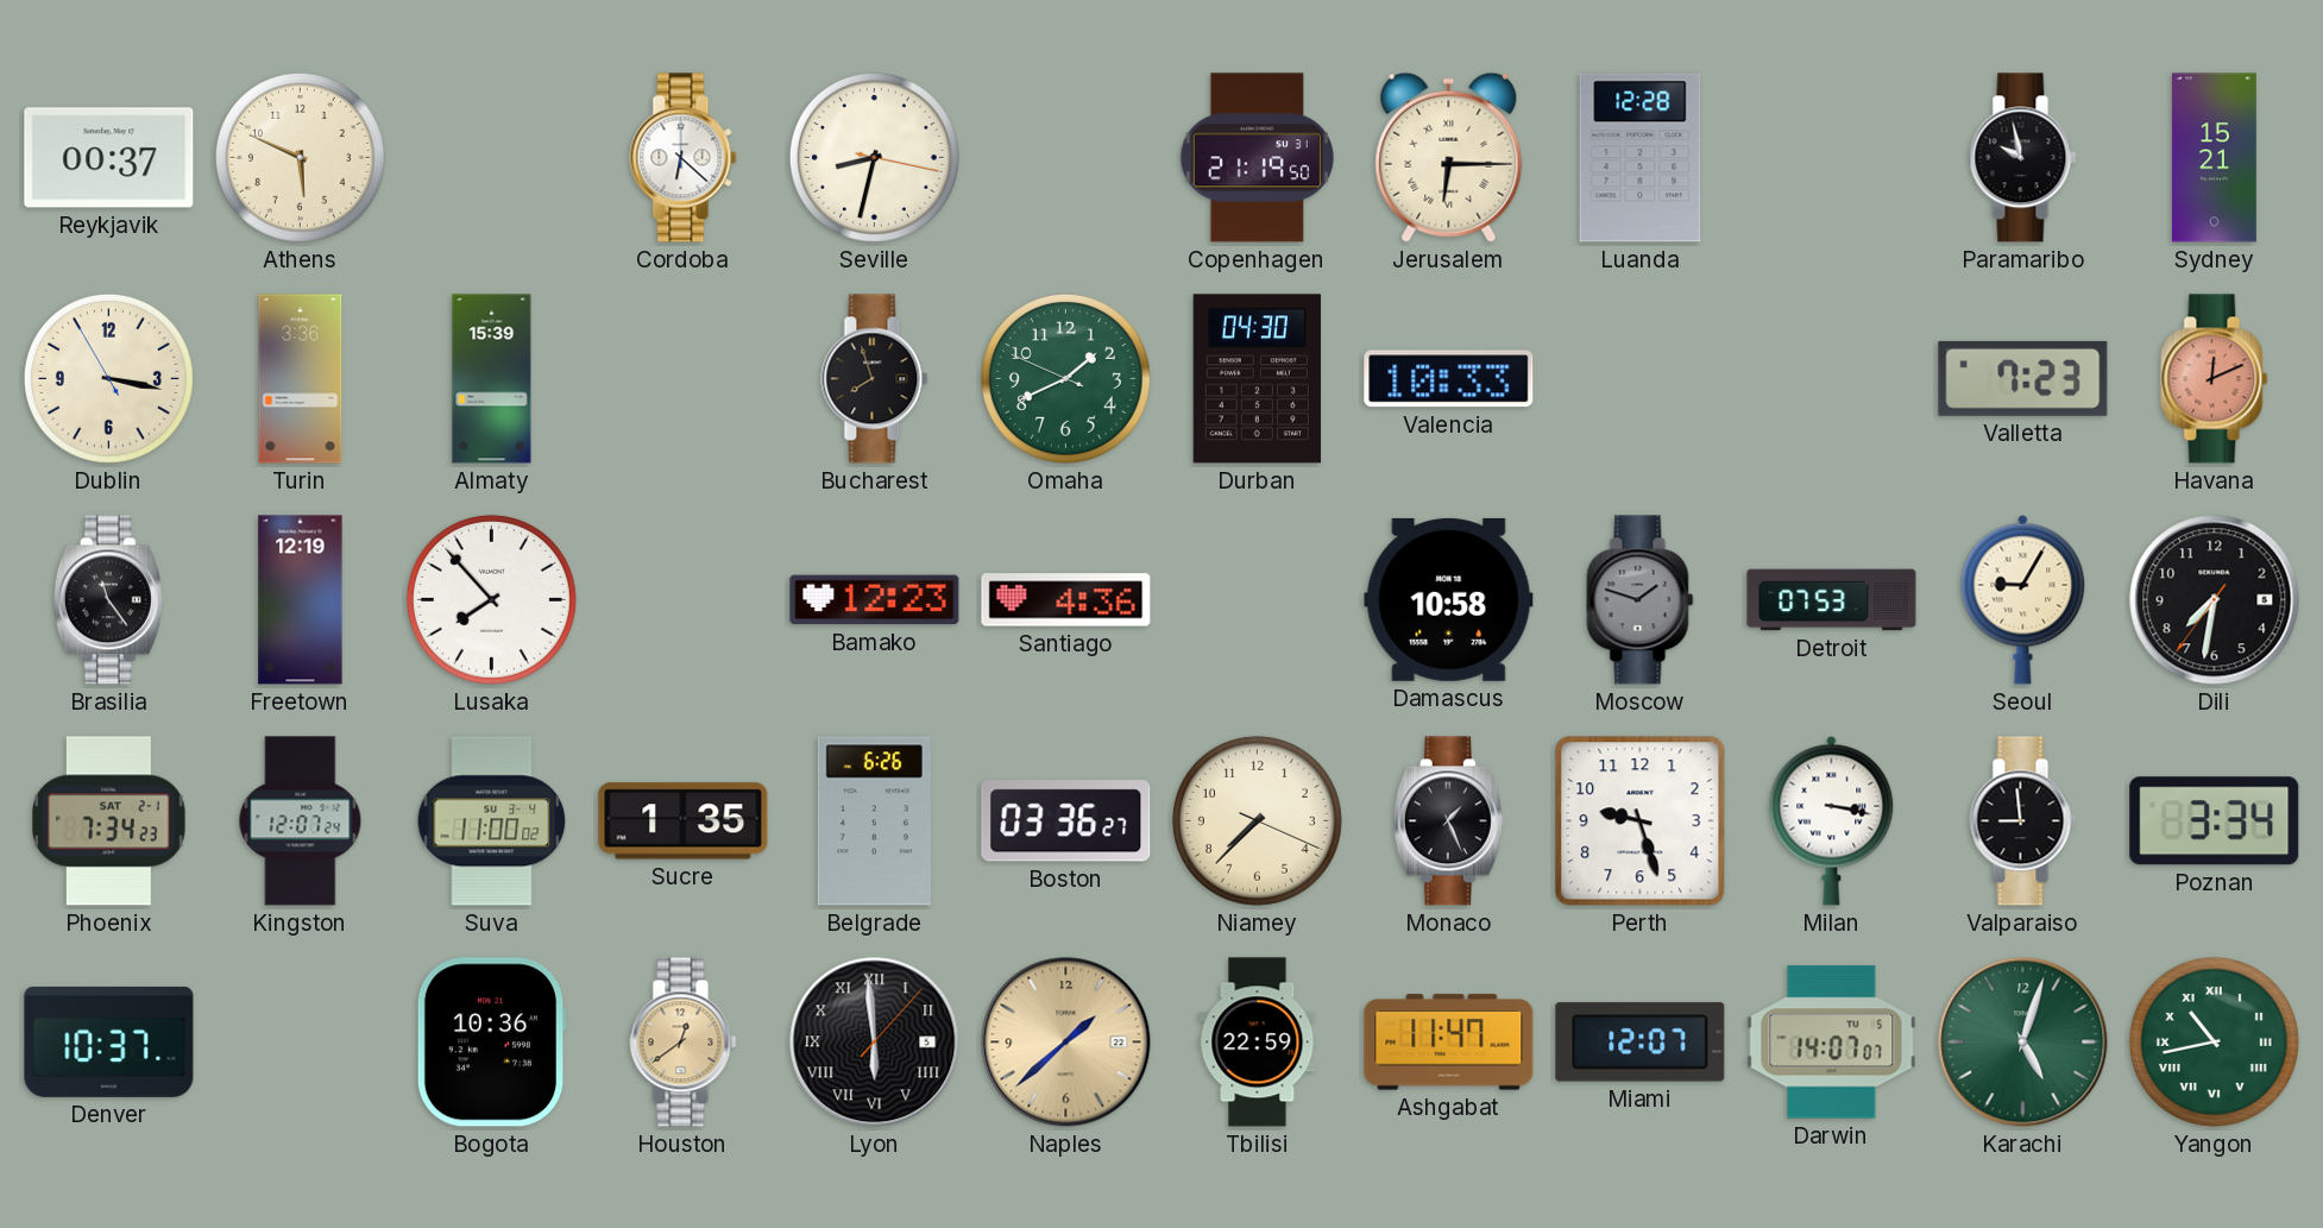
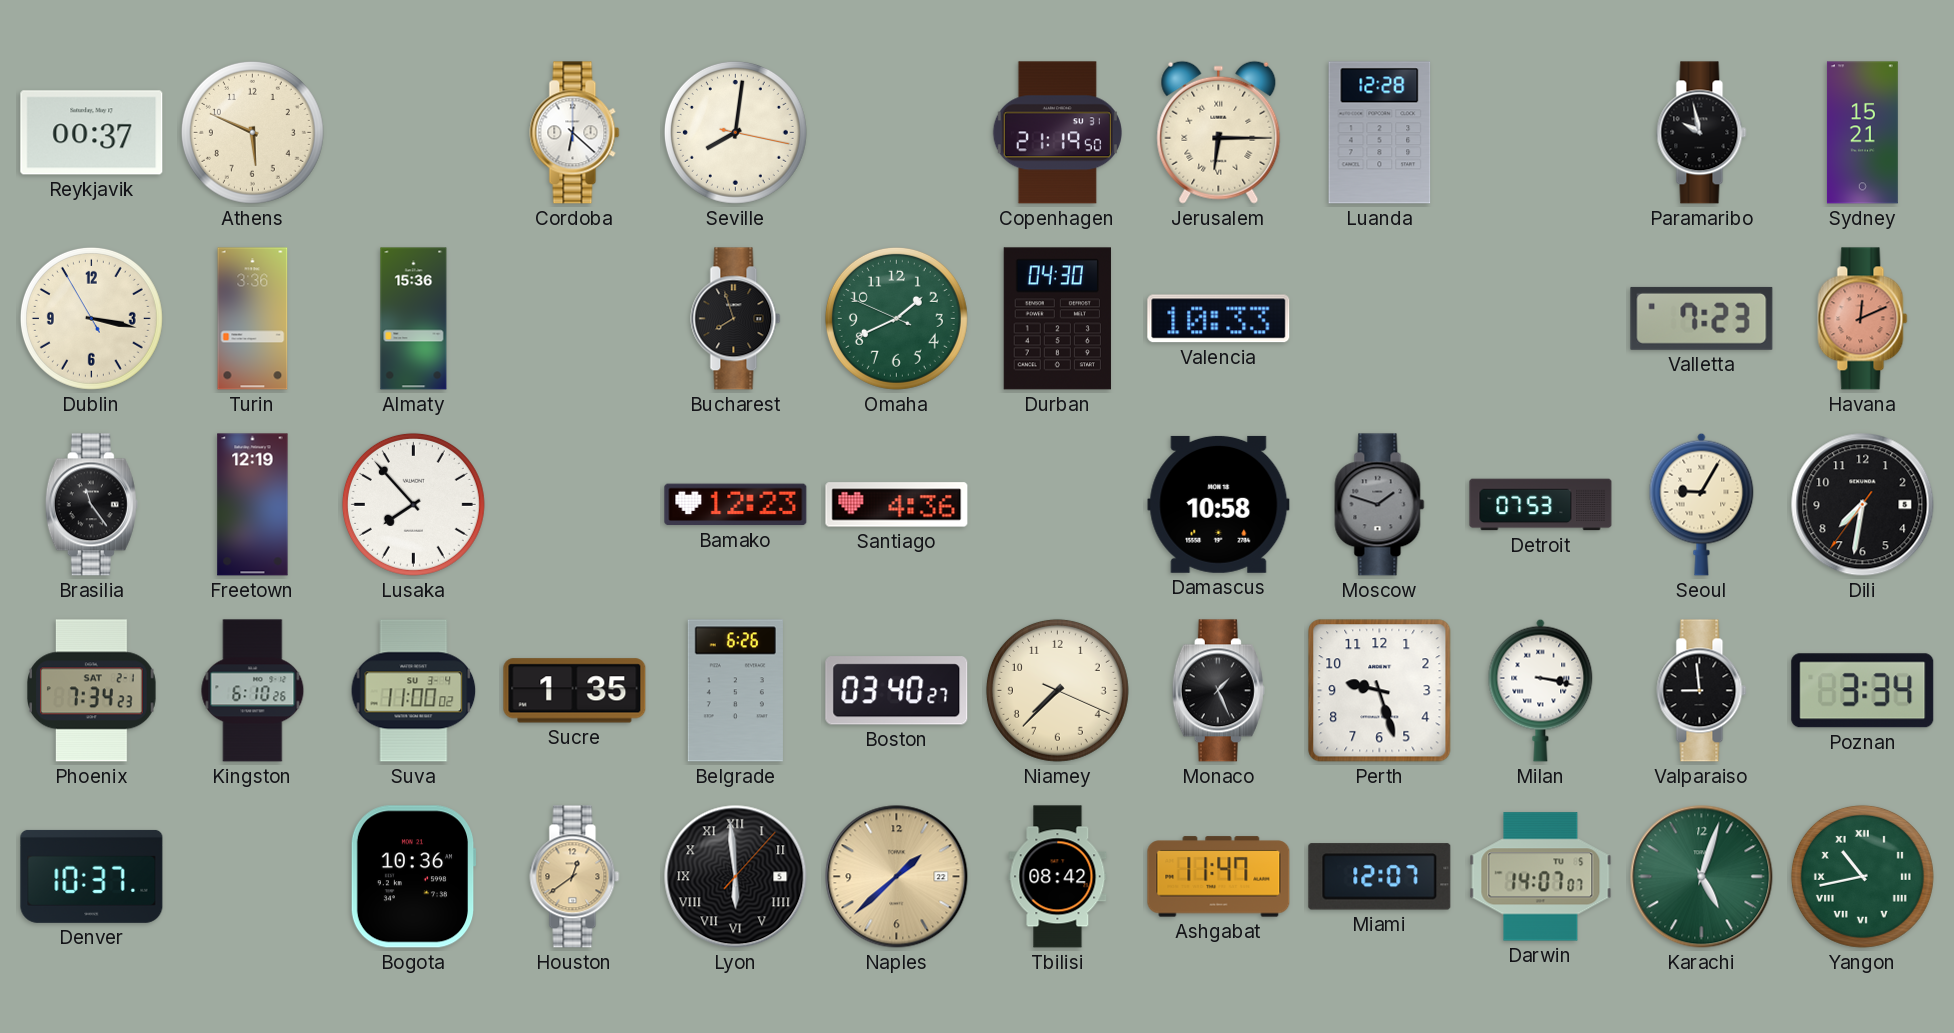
Seville: 8:32 -> 8:01
Almaty: 15:39 -> 15:36
Kingston: 12:07 -> 6:10
Boston: 03:36 -> 03:40
Tbilisi: 22:59 -> 08:42
